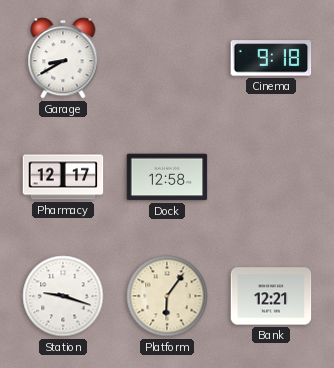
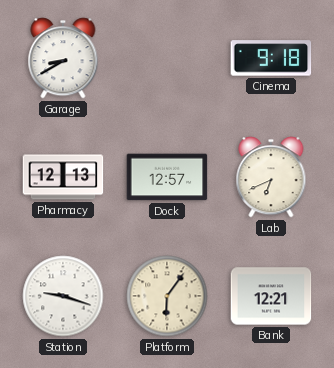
Pharmacy: 12:17 -> 12:13
Dock: 12:58 -> 12:57
Lab: none -> 6:41
